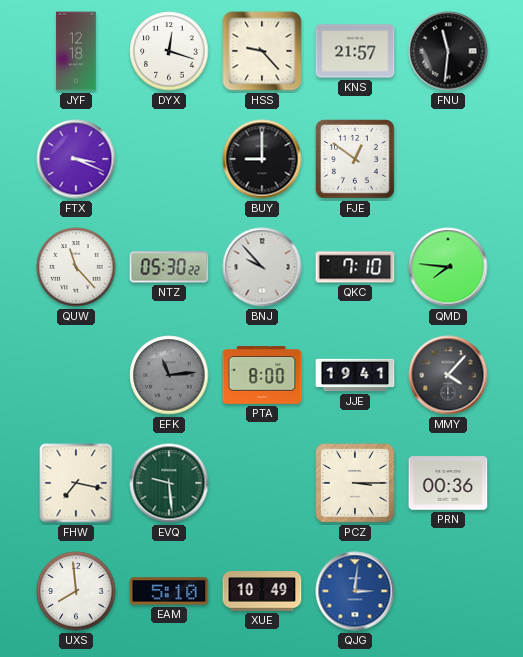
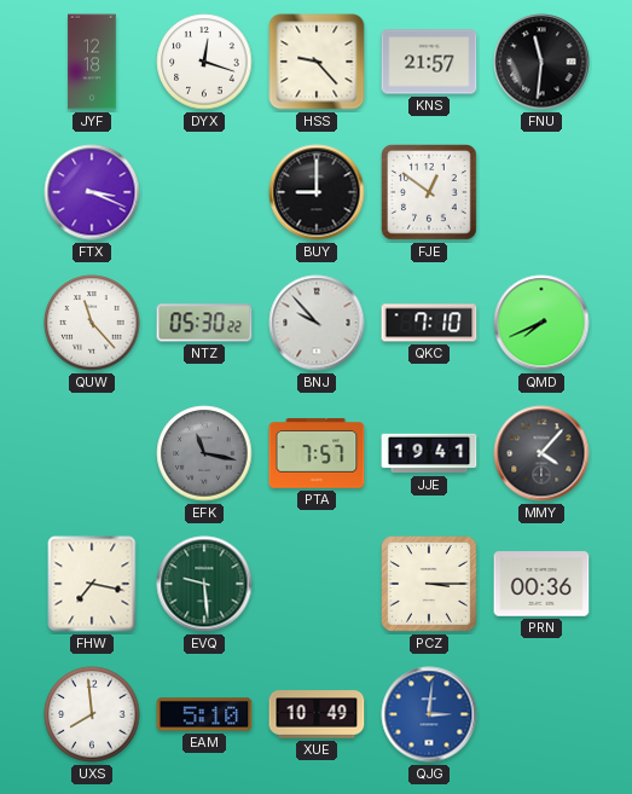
QMD: 7:46 -> 7:41
EFK: 11:14 -> 11:17
PTA: 8:00 -> 7:57
